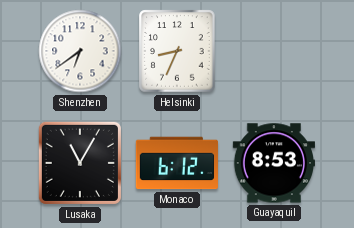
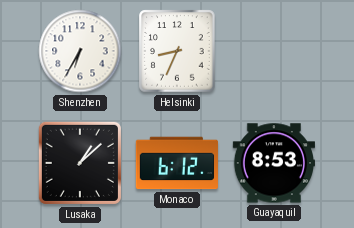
Shenzhen: 6:39 -> 6:35
Lusaka: 11:05 -> 1:08
